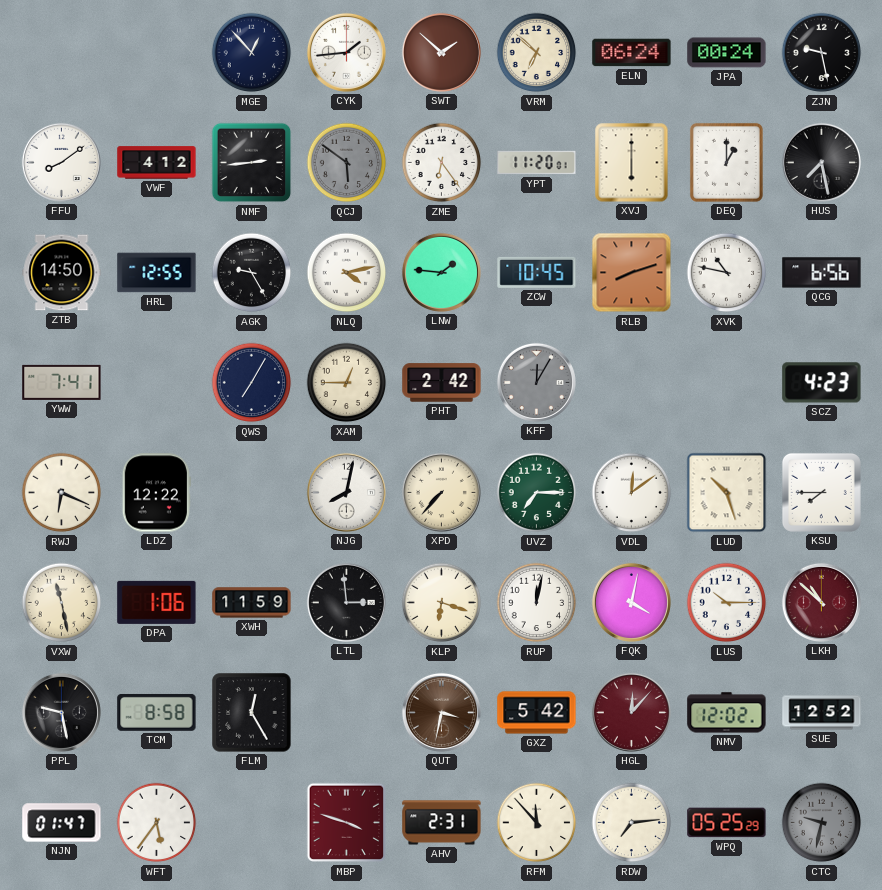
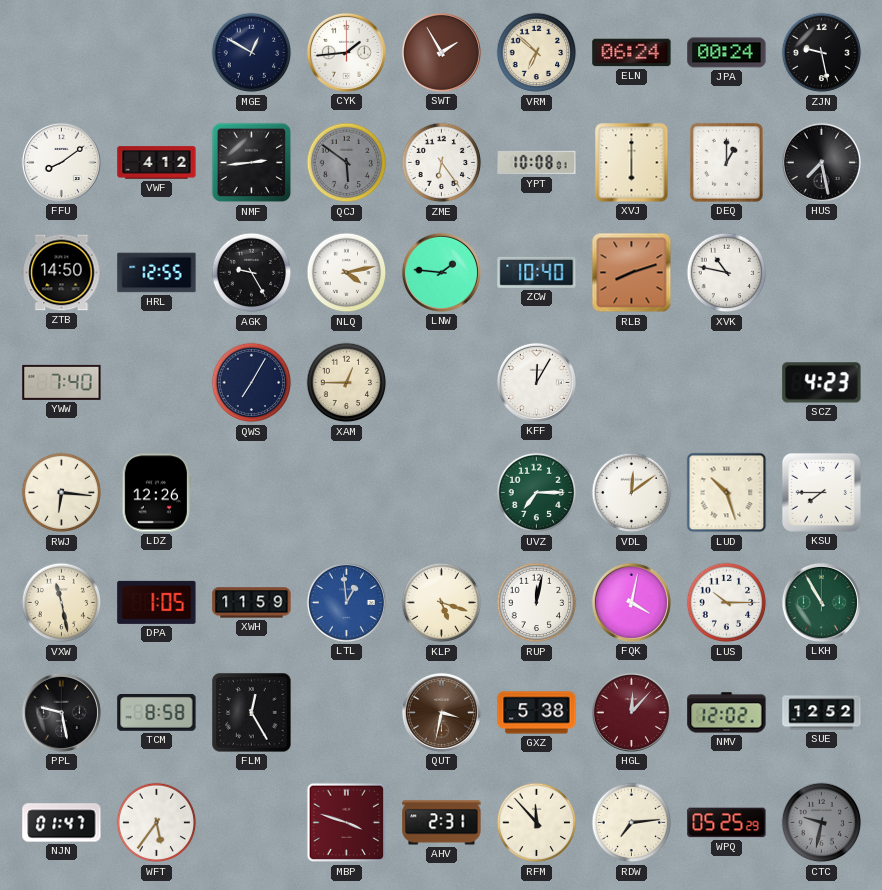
MGE: 12:53 -> 12:50
SWT: 1:52 -> 1:55
YPT: 11:20 -> 10:08
ZCW: 10:45 -> 10:40
QCG: 6:56 -> none
YWW: 7:41 -> 7:40
PHT: 2:42 -> none
KFF dial: grey -> white
RWJ: 6:19 -> 6:16
LDZ: 12:22 -> 12:26
NJG: 8:02 -> none
XPD: 7:37 -> none
DPA: 1:06 -> 1:05
LTL: 2:59 -> 12:59
LTL dial: black -> blue
KLP: 6:18 -> 5:18
LKH: 10:52 -> 10:55
LKH dial: burgundy -> green
GXZ: 5:42 -> 5:38
